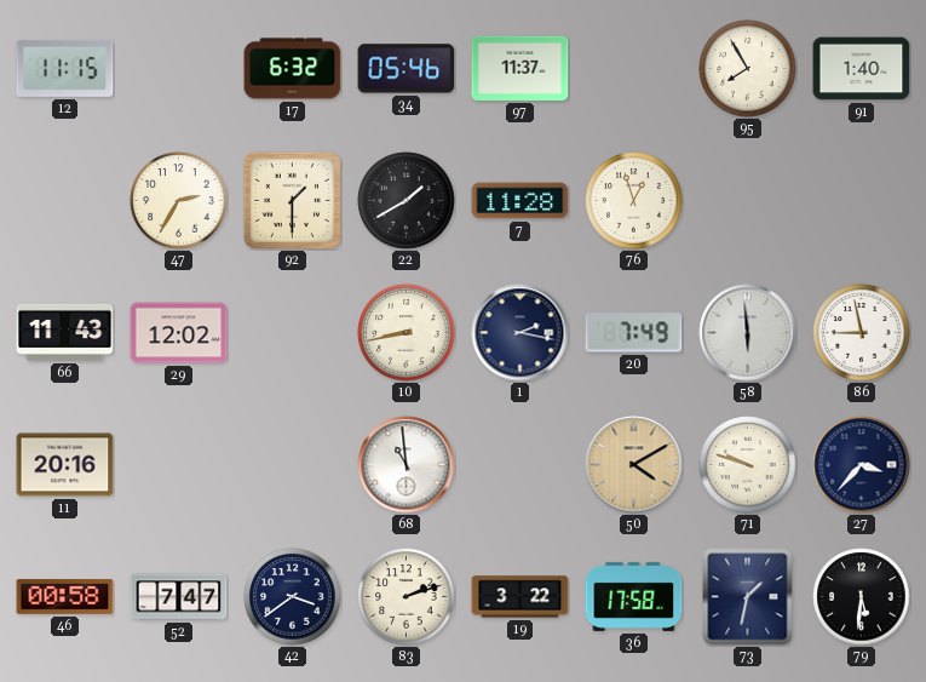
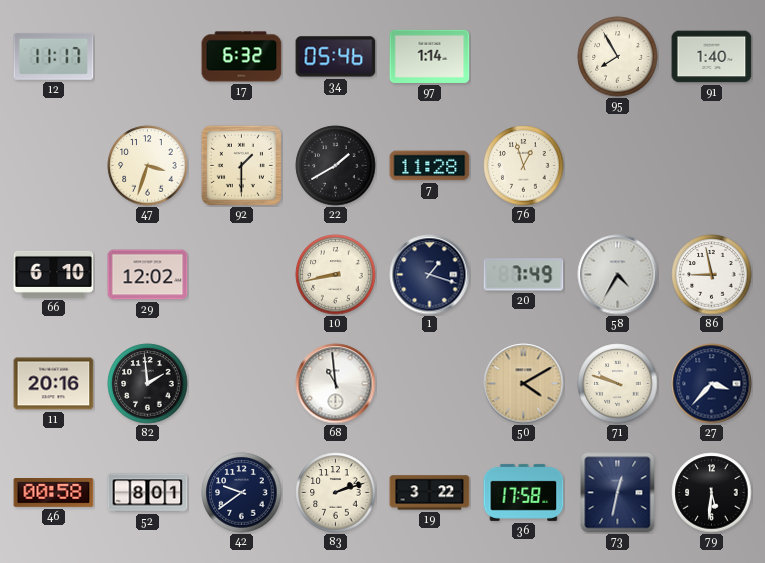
12: 11:15 -> 11:17
97: 11:37 -> 1:14
47: 2:35 -> 3:33
66: 11:43 -> 6:10
1: 2:17 -> 1:18
58: 5:59 -> 4:35
82: none -> 1:59
52: 7:47 -> 8:01
42: 3:39 -> 9:39
73: 1:32 -> 12:32
